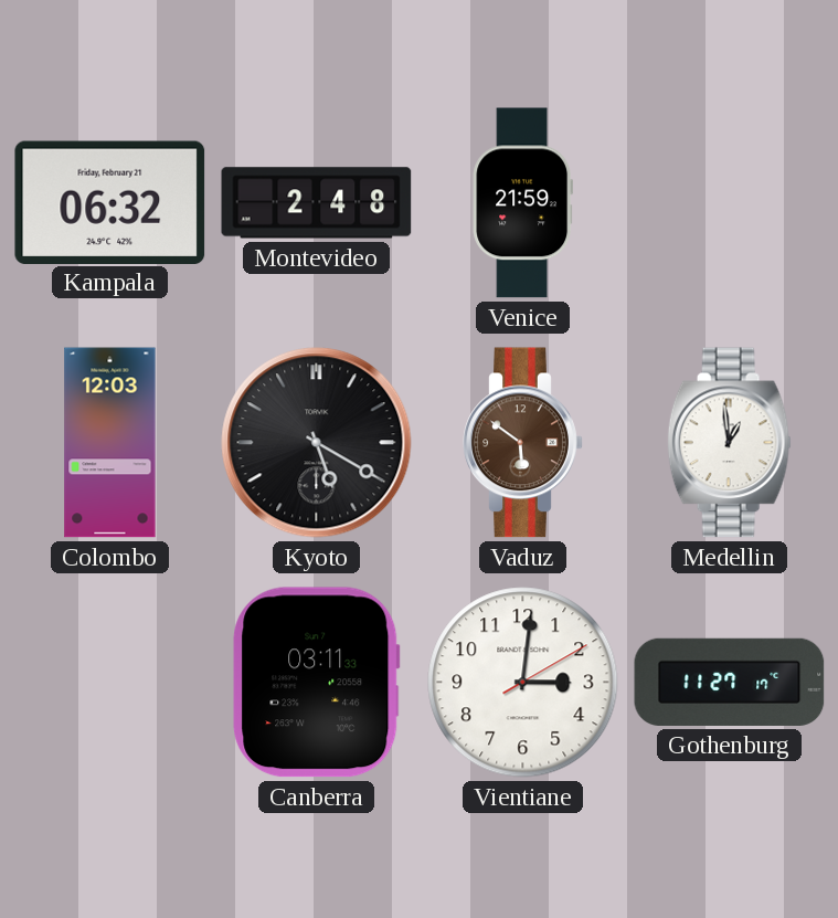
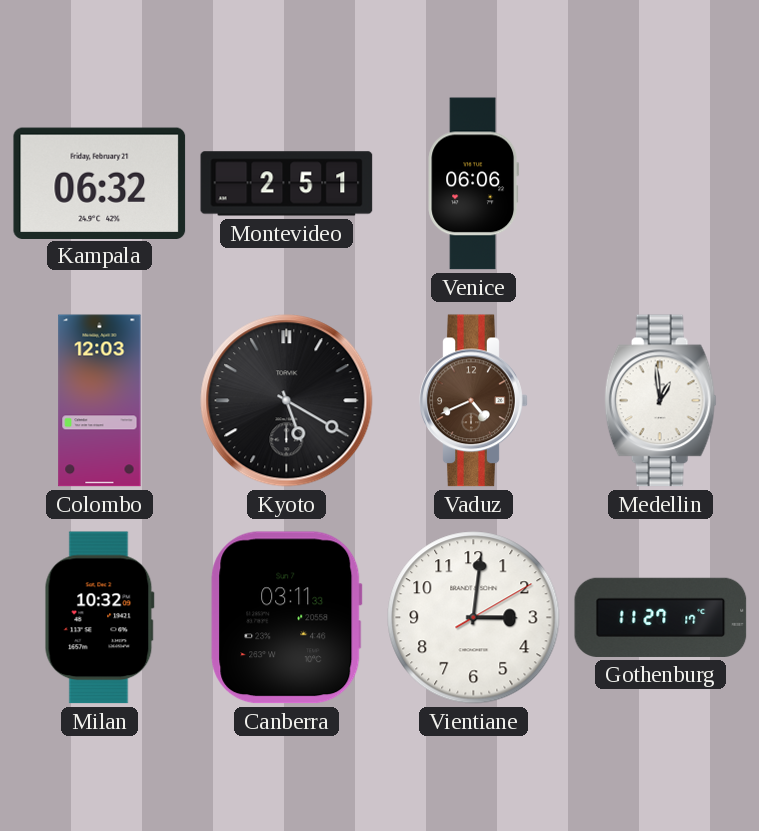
Montevideo: 2:48 -> 2:51
Venice: 21:59 -> 06:06
Vaduz: 5:51 -> 4:41
Milan: none -> 10:32
